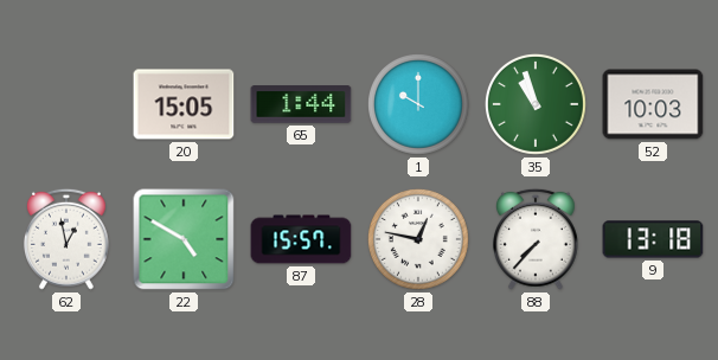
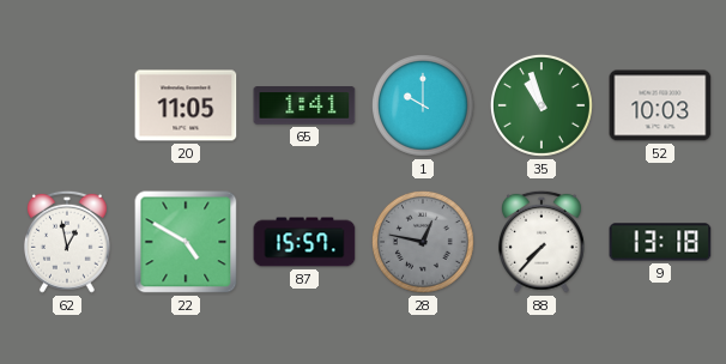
20: 15:05 -> 11:05
65: 1:44 -> 1:41
28 dial: white -> grey
